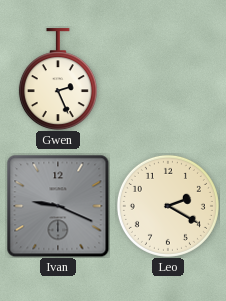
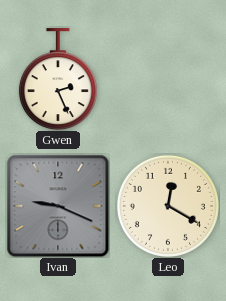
Leo: 2:20 -> 12:20
